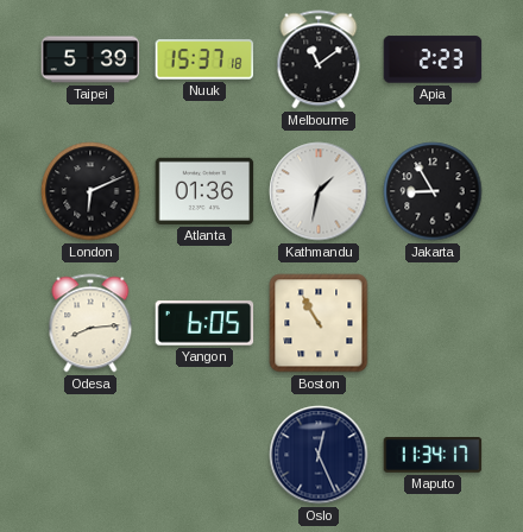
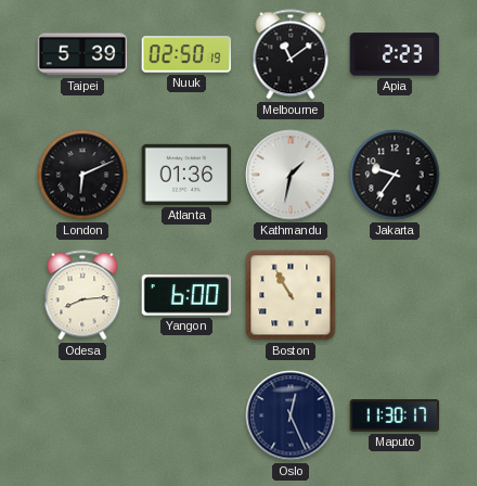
Nuuk: 15:37 -> 02:50
Jakarta: 8:55 -> 9:36
Yangon: 6:05 -> 6:00
Maputo: 11:34 -> 11:30
